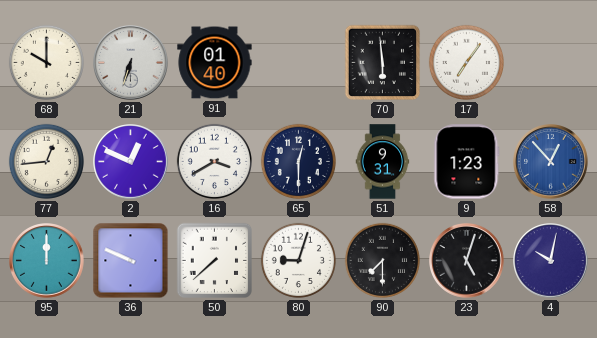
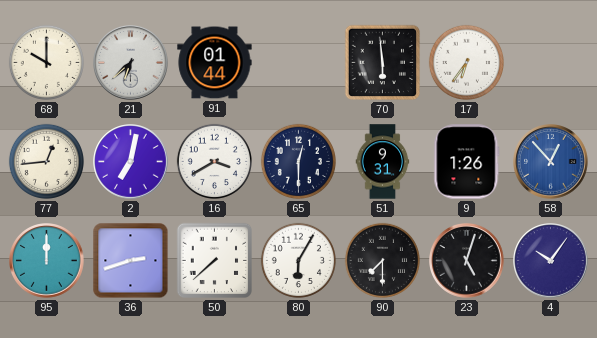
21: 6:33 -> 6:38
91: 01:40 -> 01:44
17: 7:06 -> 6:36
2: 12:49 -> 7:02
9: 1:23 -> 1:26
36: 9:49 -> 2:42
80: 9:03 -> 6:05
4: 10:02 -> 10:06
